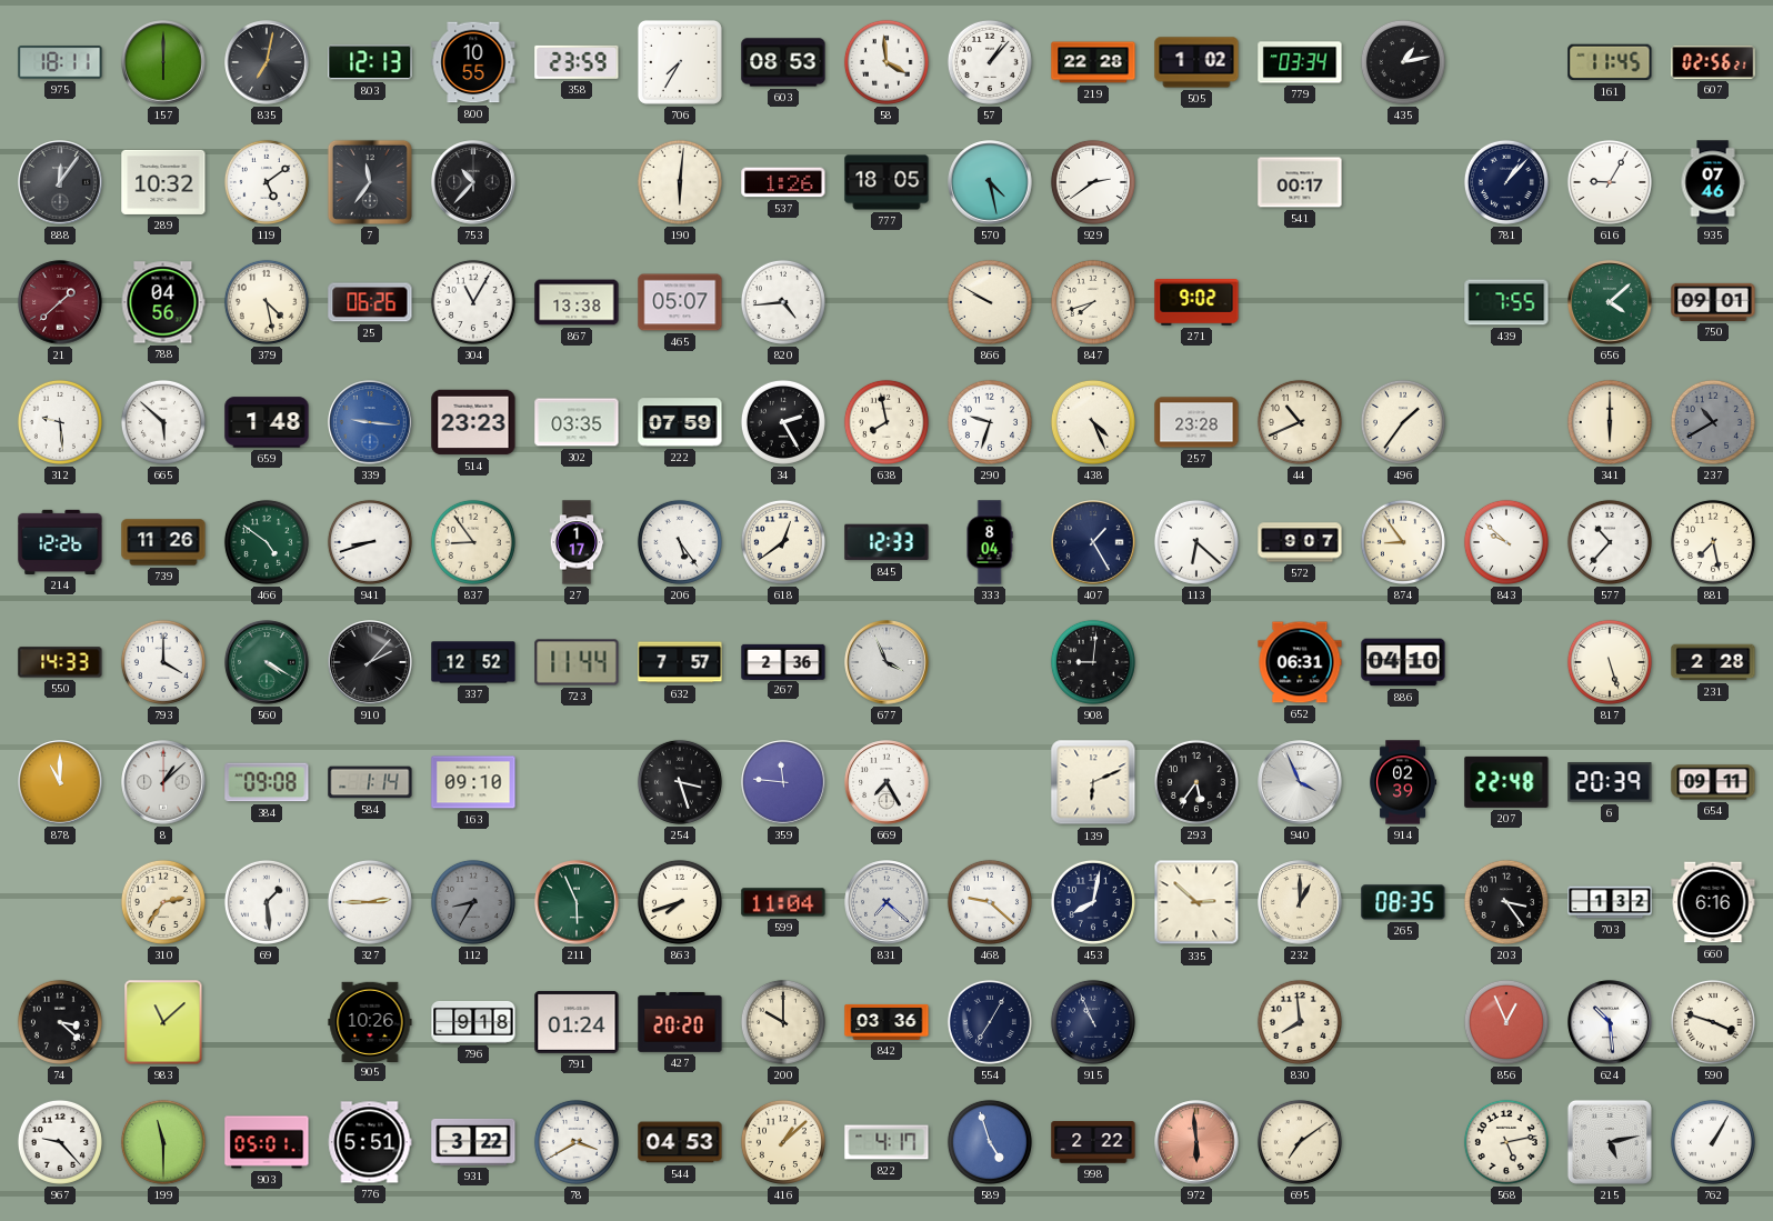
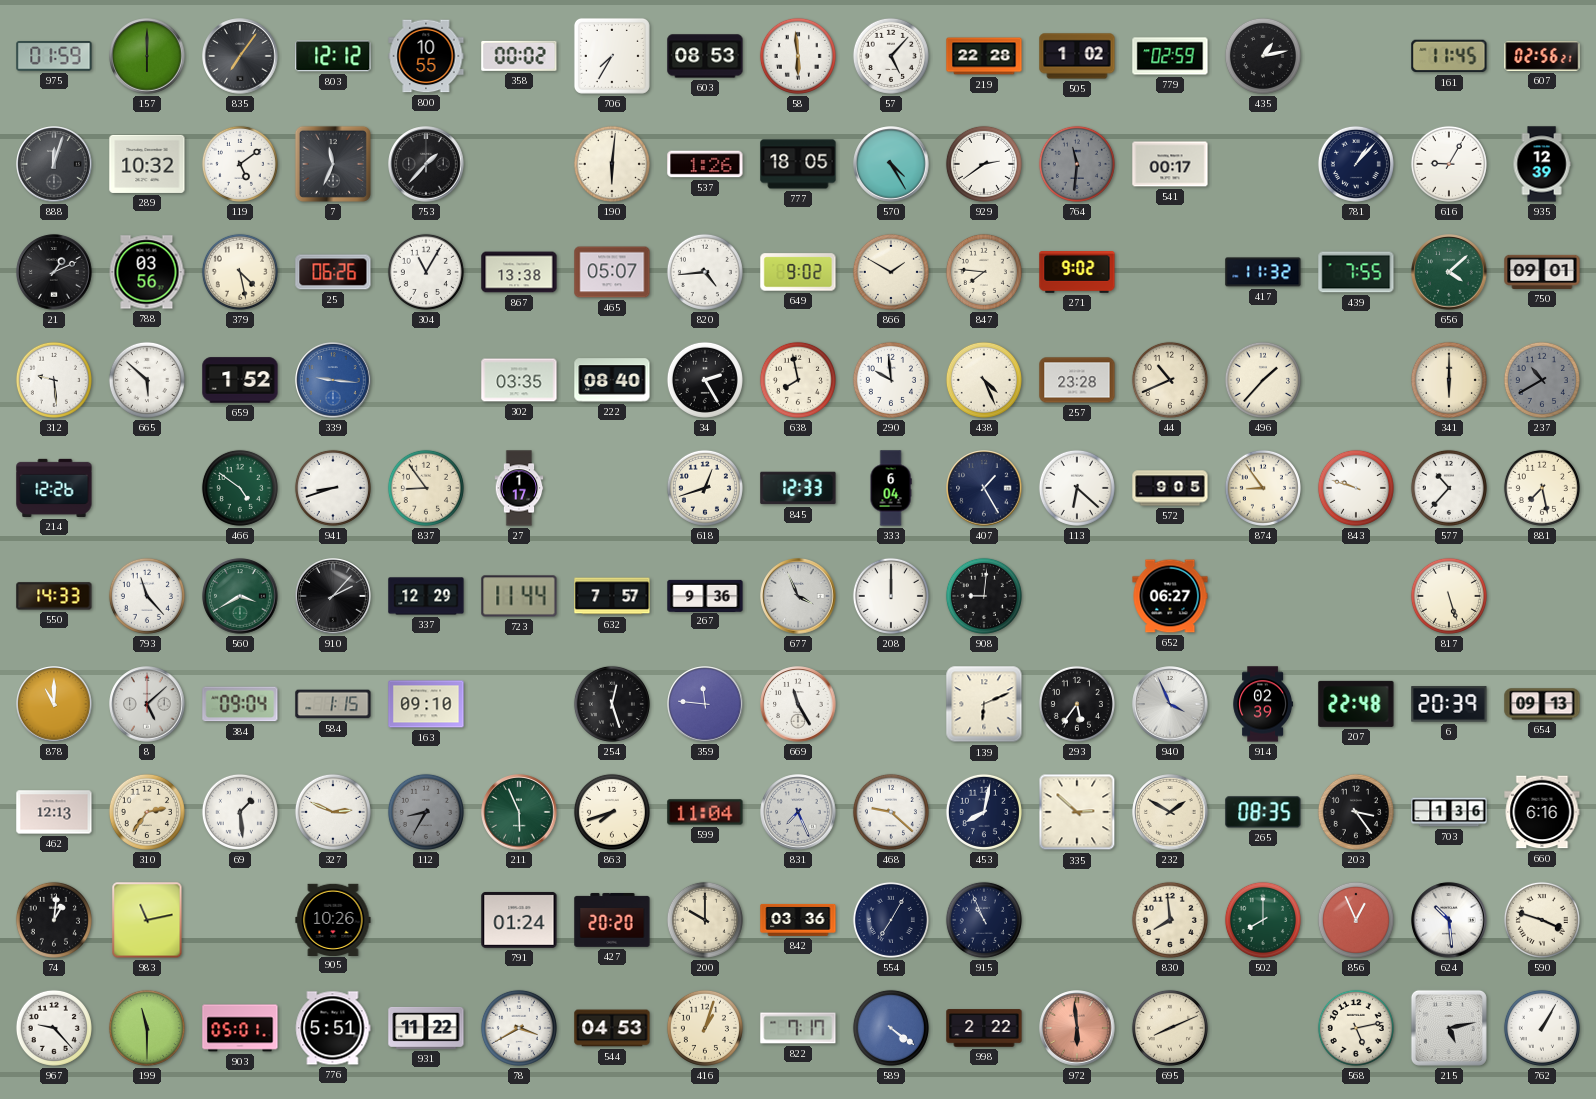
975: 18:11 -> 01:59
835: 7:02 -> 7:06
803: 12:13 -> 12:12
358: 23:59 -> 00:02
58: 3:59 -> 5:59
57: 1:07 -> 5:07
779: 03:34 -> 02:59
888: 12:06 -> 12:03
7: 11:36 -> 11:34
753: 10:37 -> 1:37
570: 4:28 -> 4:25
764: none -> 11:31
935: 07:46 -> 12:39
21: 1:38 -> 1:11
21 dial: burgundy -> black
788: 04:56 -> 03:56
649: none -> 9:02
866: 9:50 -> 1:50
847: 7:42 -> 7:46
417: none -> 11:32
659: 1:48 -> 1:52
514: 23:23 -> none
222: 07:59 -> 08:40
290: 9:33 -> 9:59
496: 1:36 -> 1:37
739: 11:26 -> none
206: 5:24 -> none
618: 12:39 -> 12:42
333: 8:04 -> 6:04
572: 9:07 -> 9:05
843: 9:52 -> 9:48
793: 4:00 -> 11:23
560: 4:20 -> 3:40
337: 12:52 -> 12:29
267: 2:36 -> 9:36
208: none -> 12:00
652: 06:31 -> 06:27
886: 04:10 -> none
231: 2:28 -> none
8: 1:08 -> 5:08
384: 09:08 -> 09:04
584: 1:14 -> 1:15
254: 3:27 -> 12:27
669: 7:25 -> 11:25
654: 09:11 -> 09:13
462: none -> 12:13
327: 2:45 -> 2:49
831: 7:22 -> 7:26
232: 1:00 -> 1:50
703: 1:32 -> 1:36
74: 3:22 -> 1:01
983: 11:08 -> 11:13
796: 9:18 -> none
502: none -> 8:00
931: 3:22 -> 11:22
416: 1:08 -> 1:03
822: 4:17 -> 7:17
589: 4:57 -> 4:21
695: 7:09 -> 8:11
